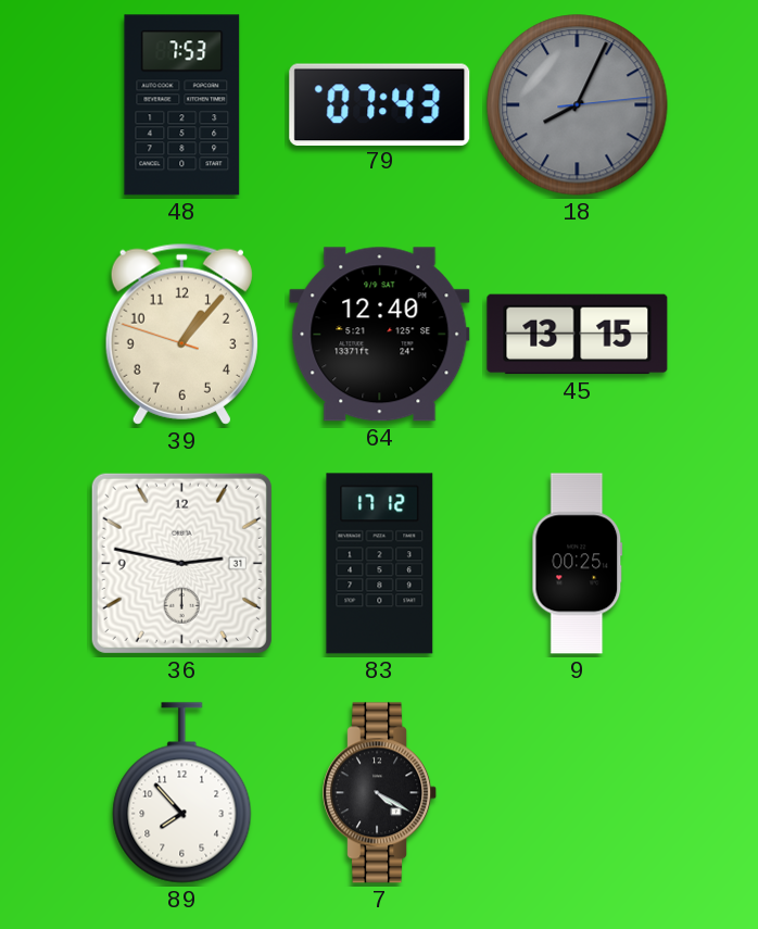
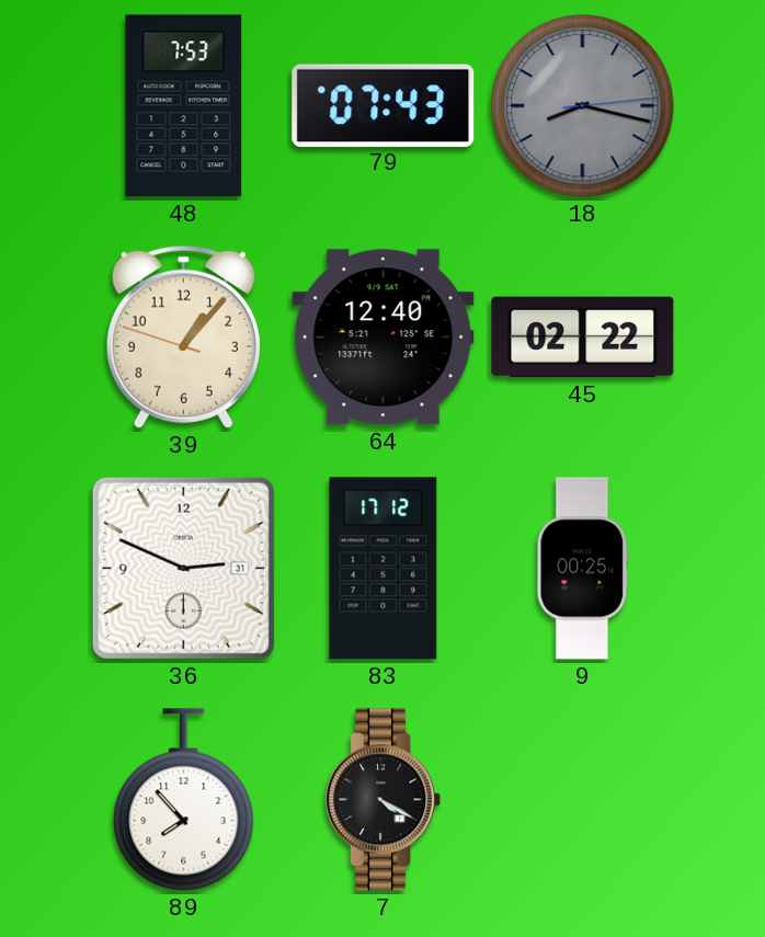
18: 8:04 -> 8:17
45: 13:15 -> 02:22
36: 2:47 -> 2:49
